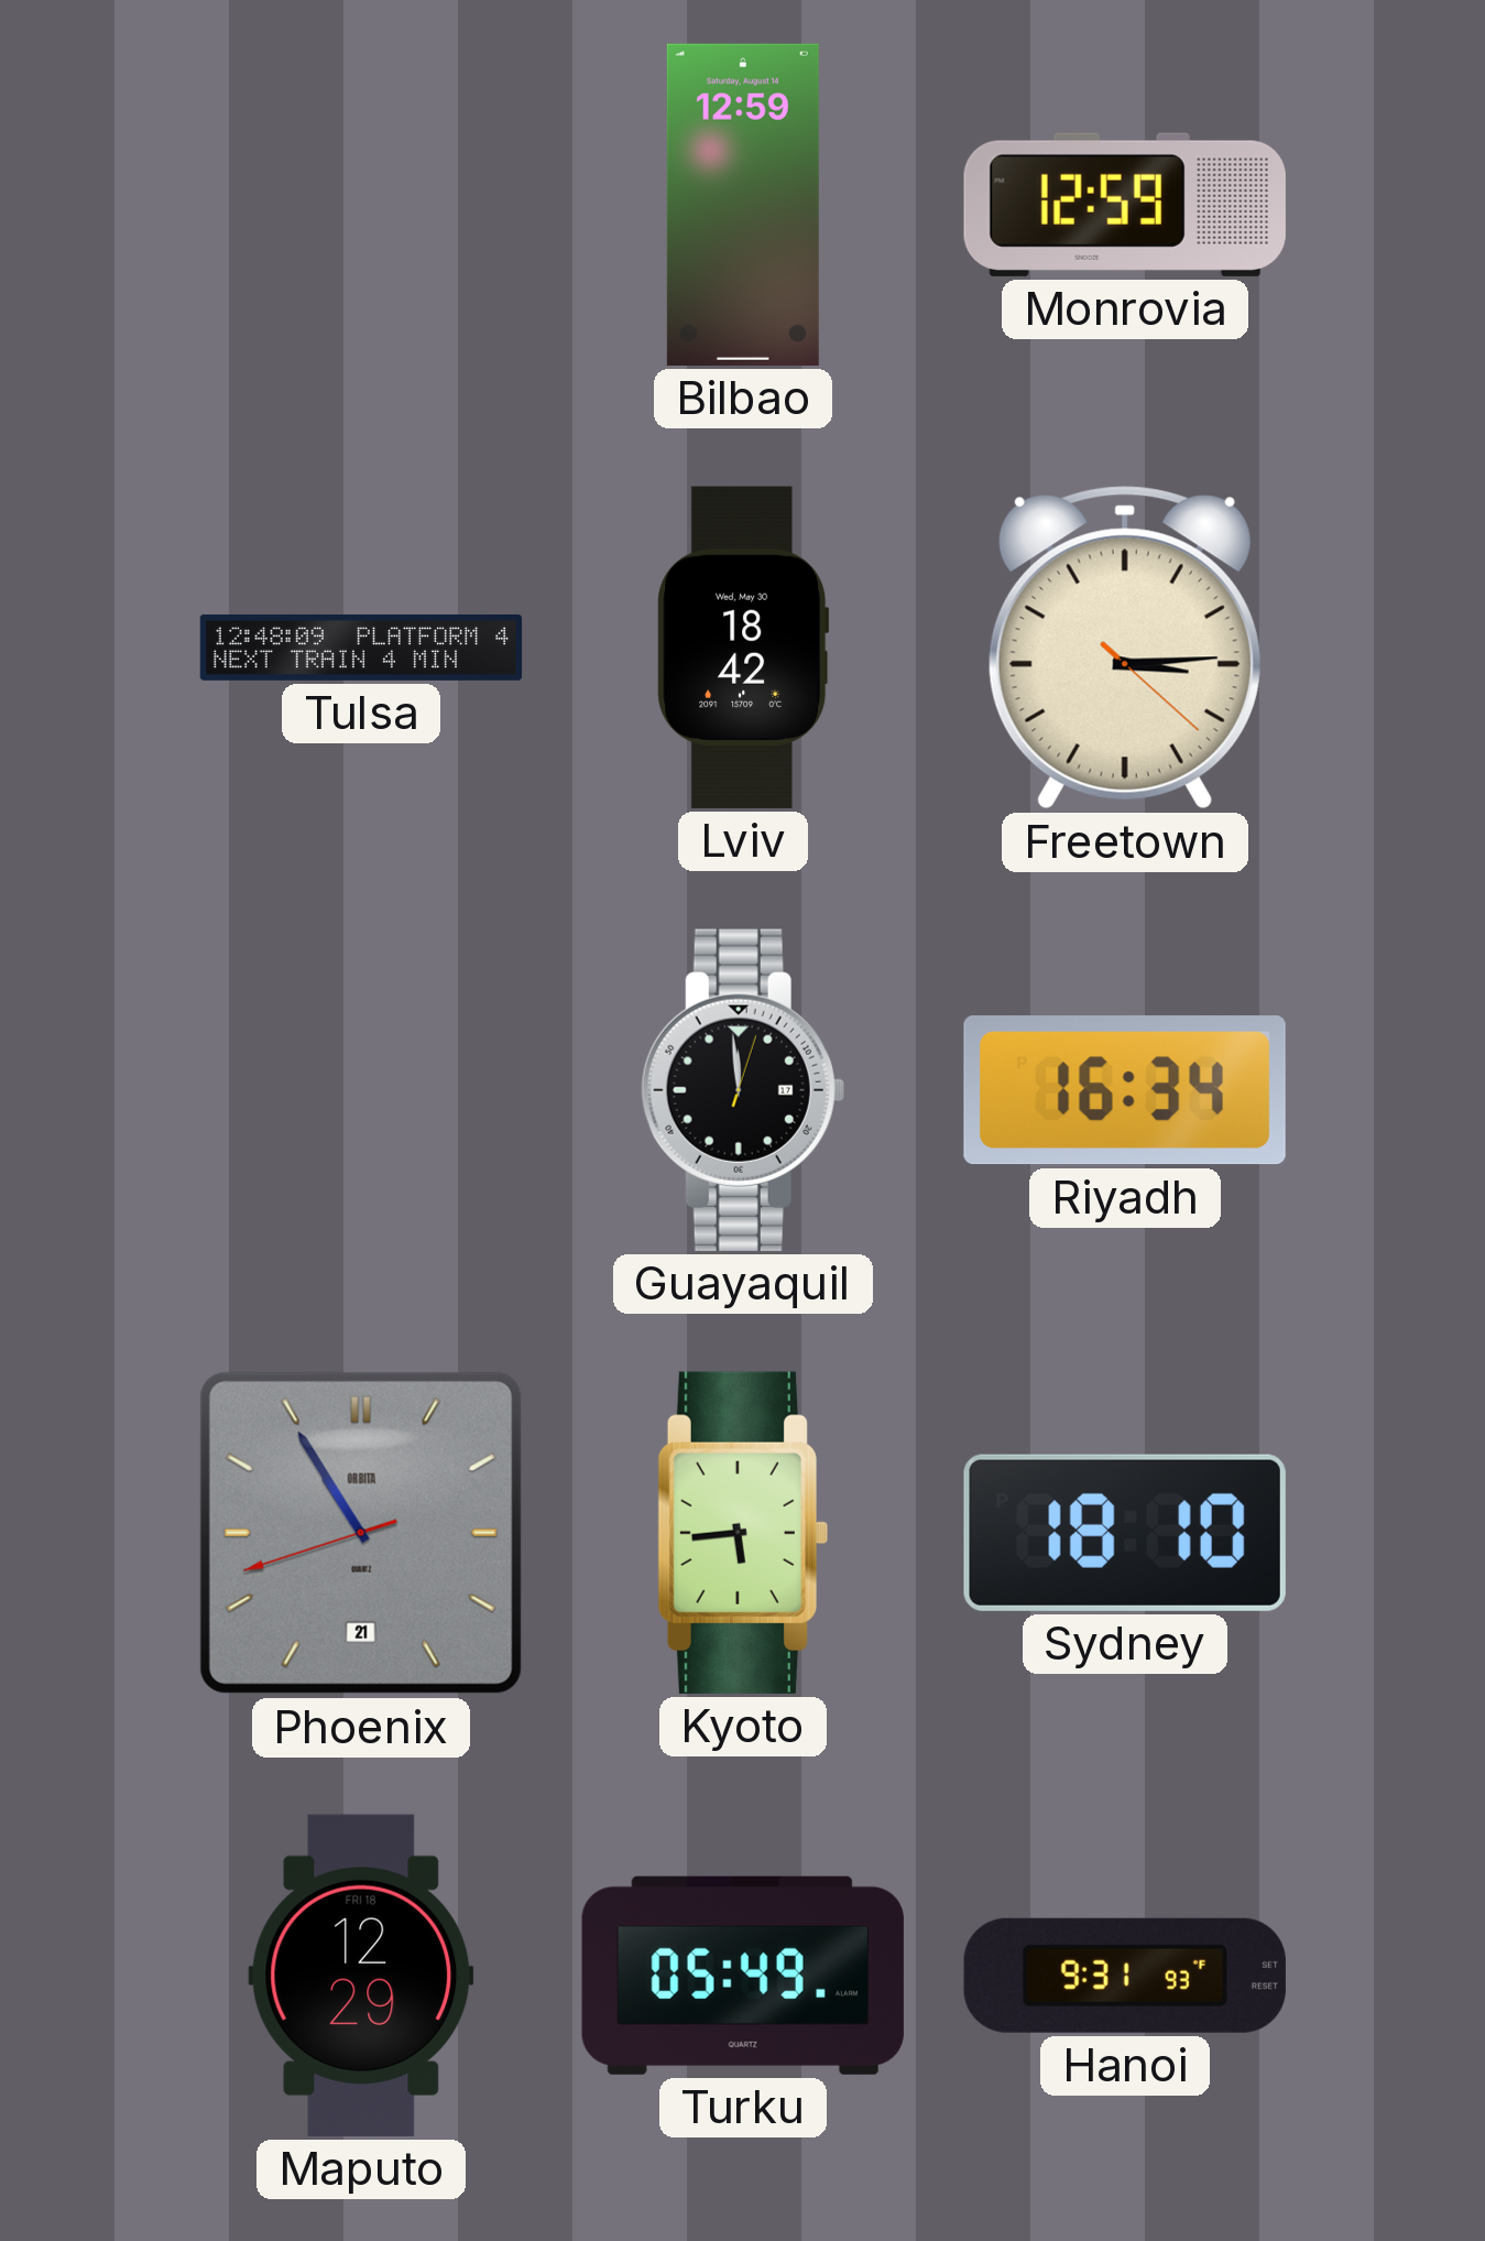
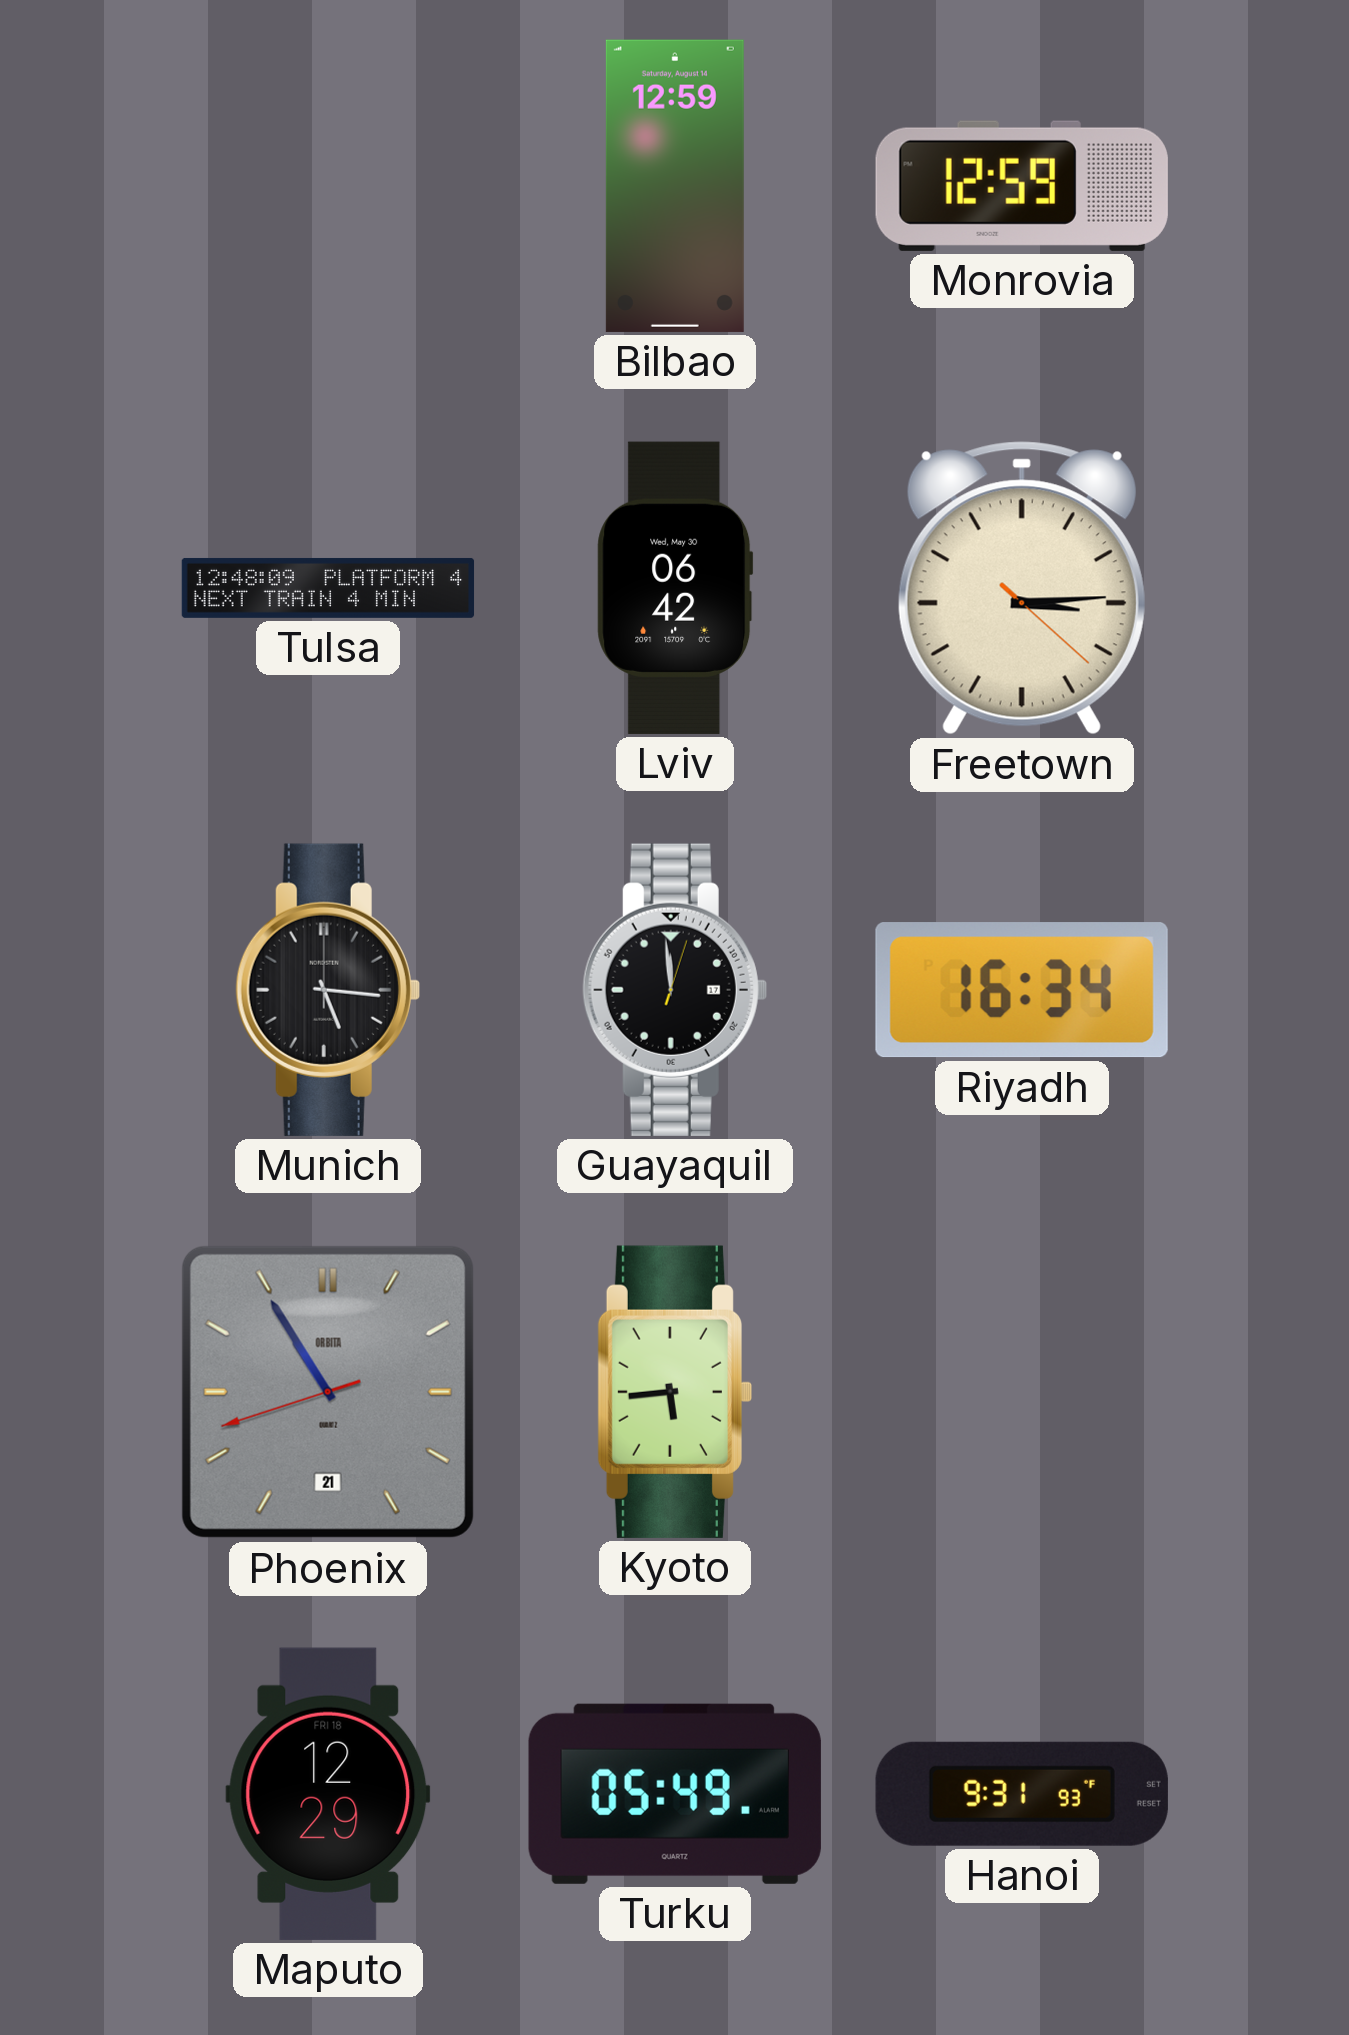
Lviv: 18:42 -> 06:42
Munich: none -> 5:16
Sydney: 18:10 -> none
